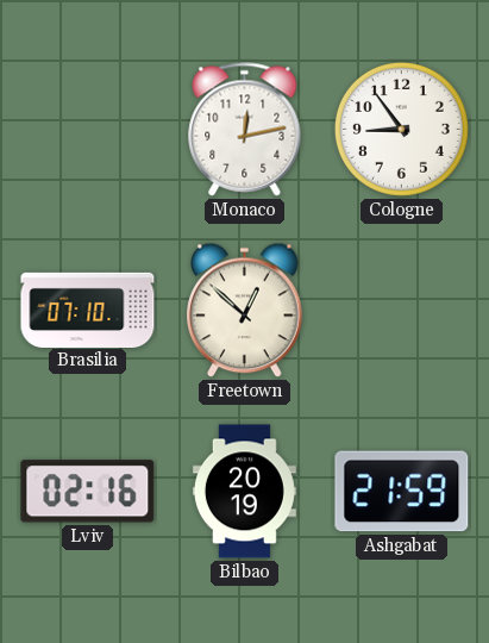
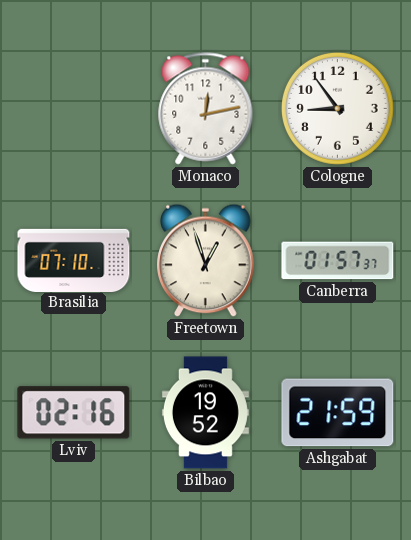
Freetown: 12:52 -> 12:57
Canberra: none -> 01:57
Bilbao: 20:19 -> 19:52
